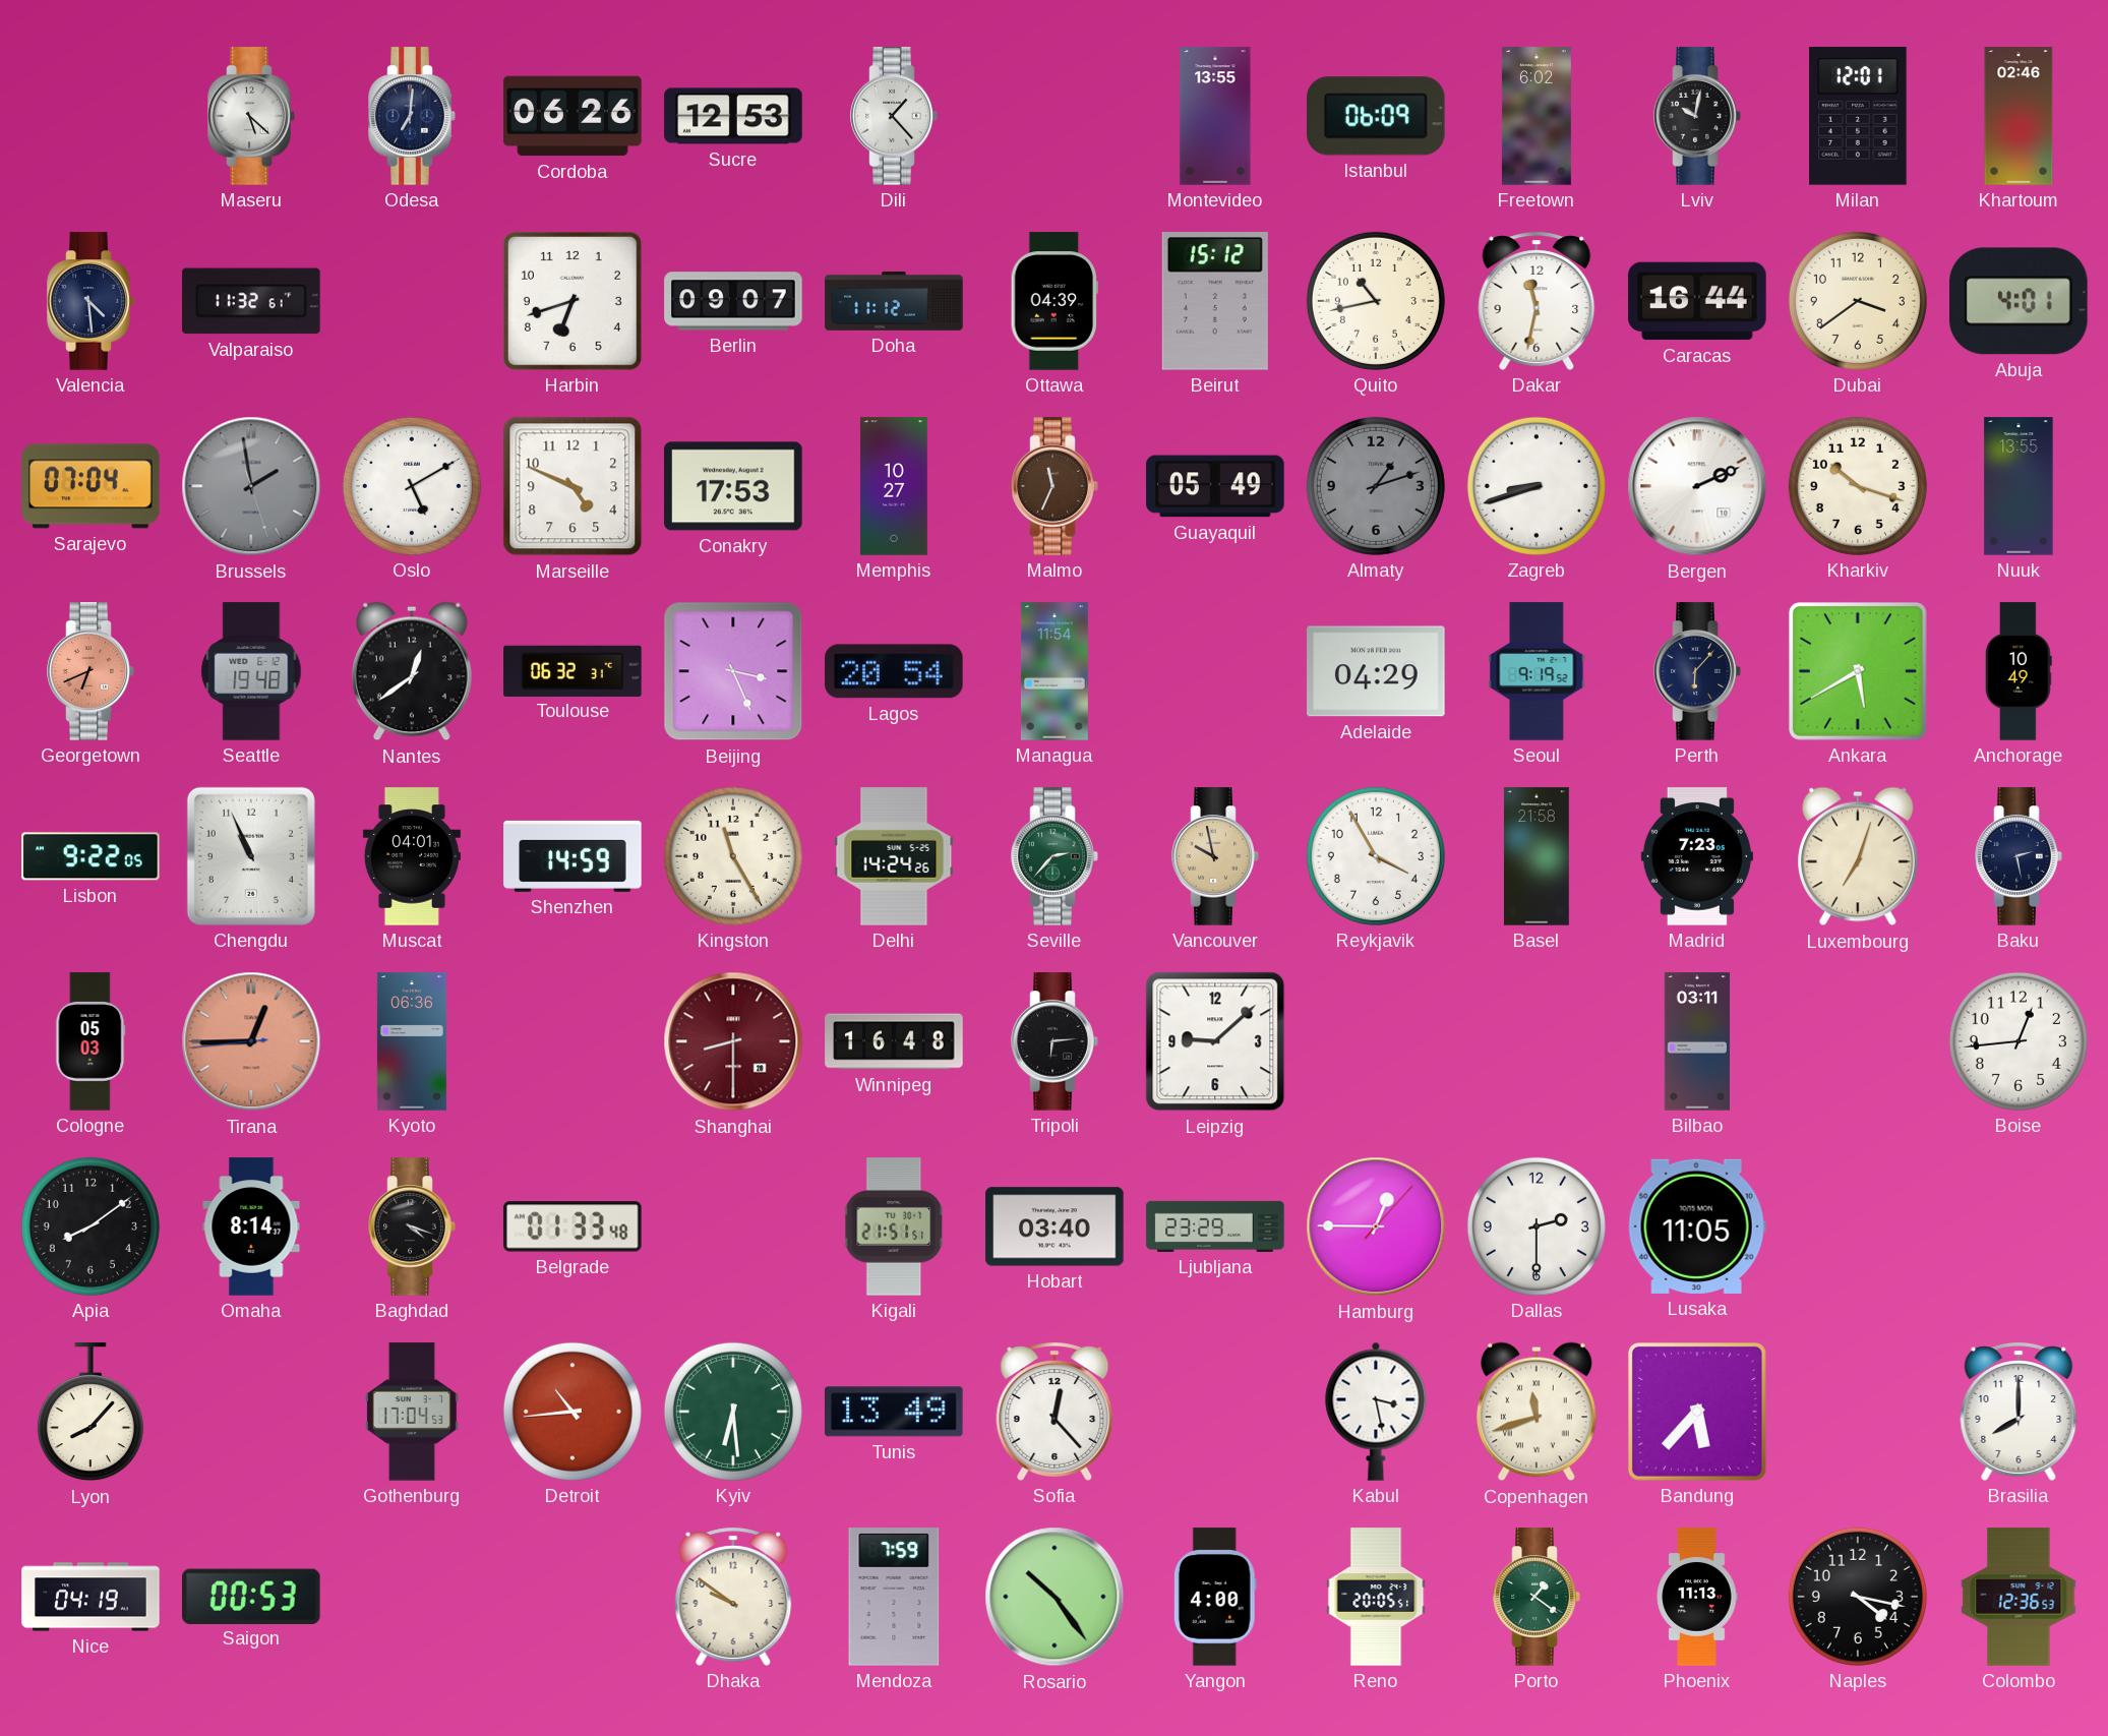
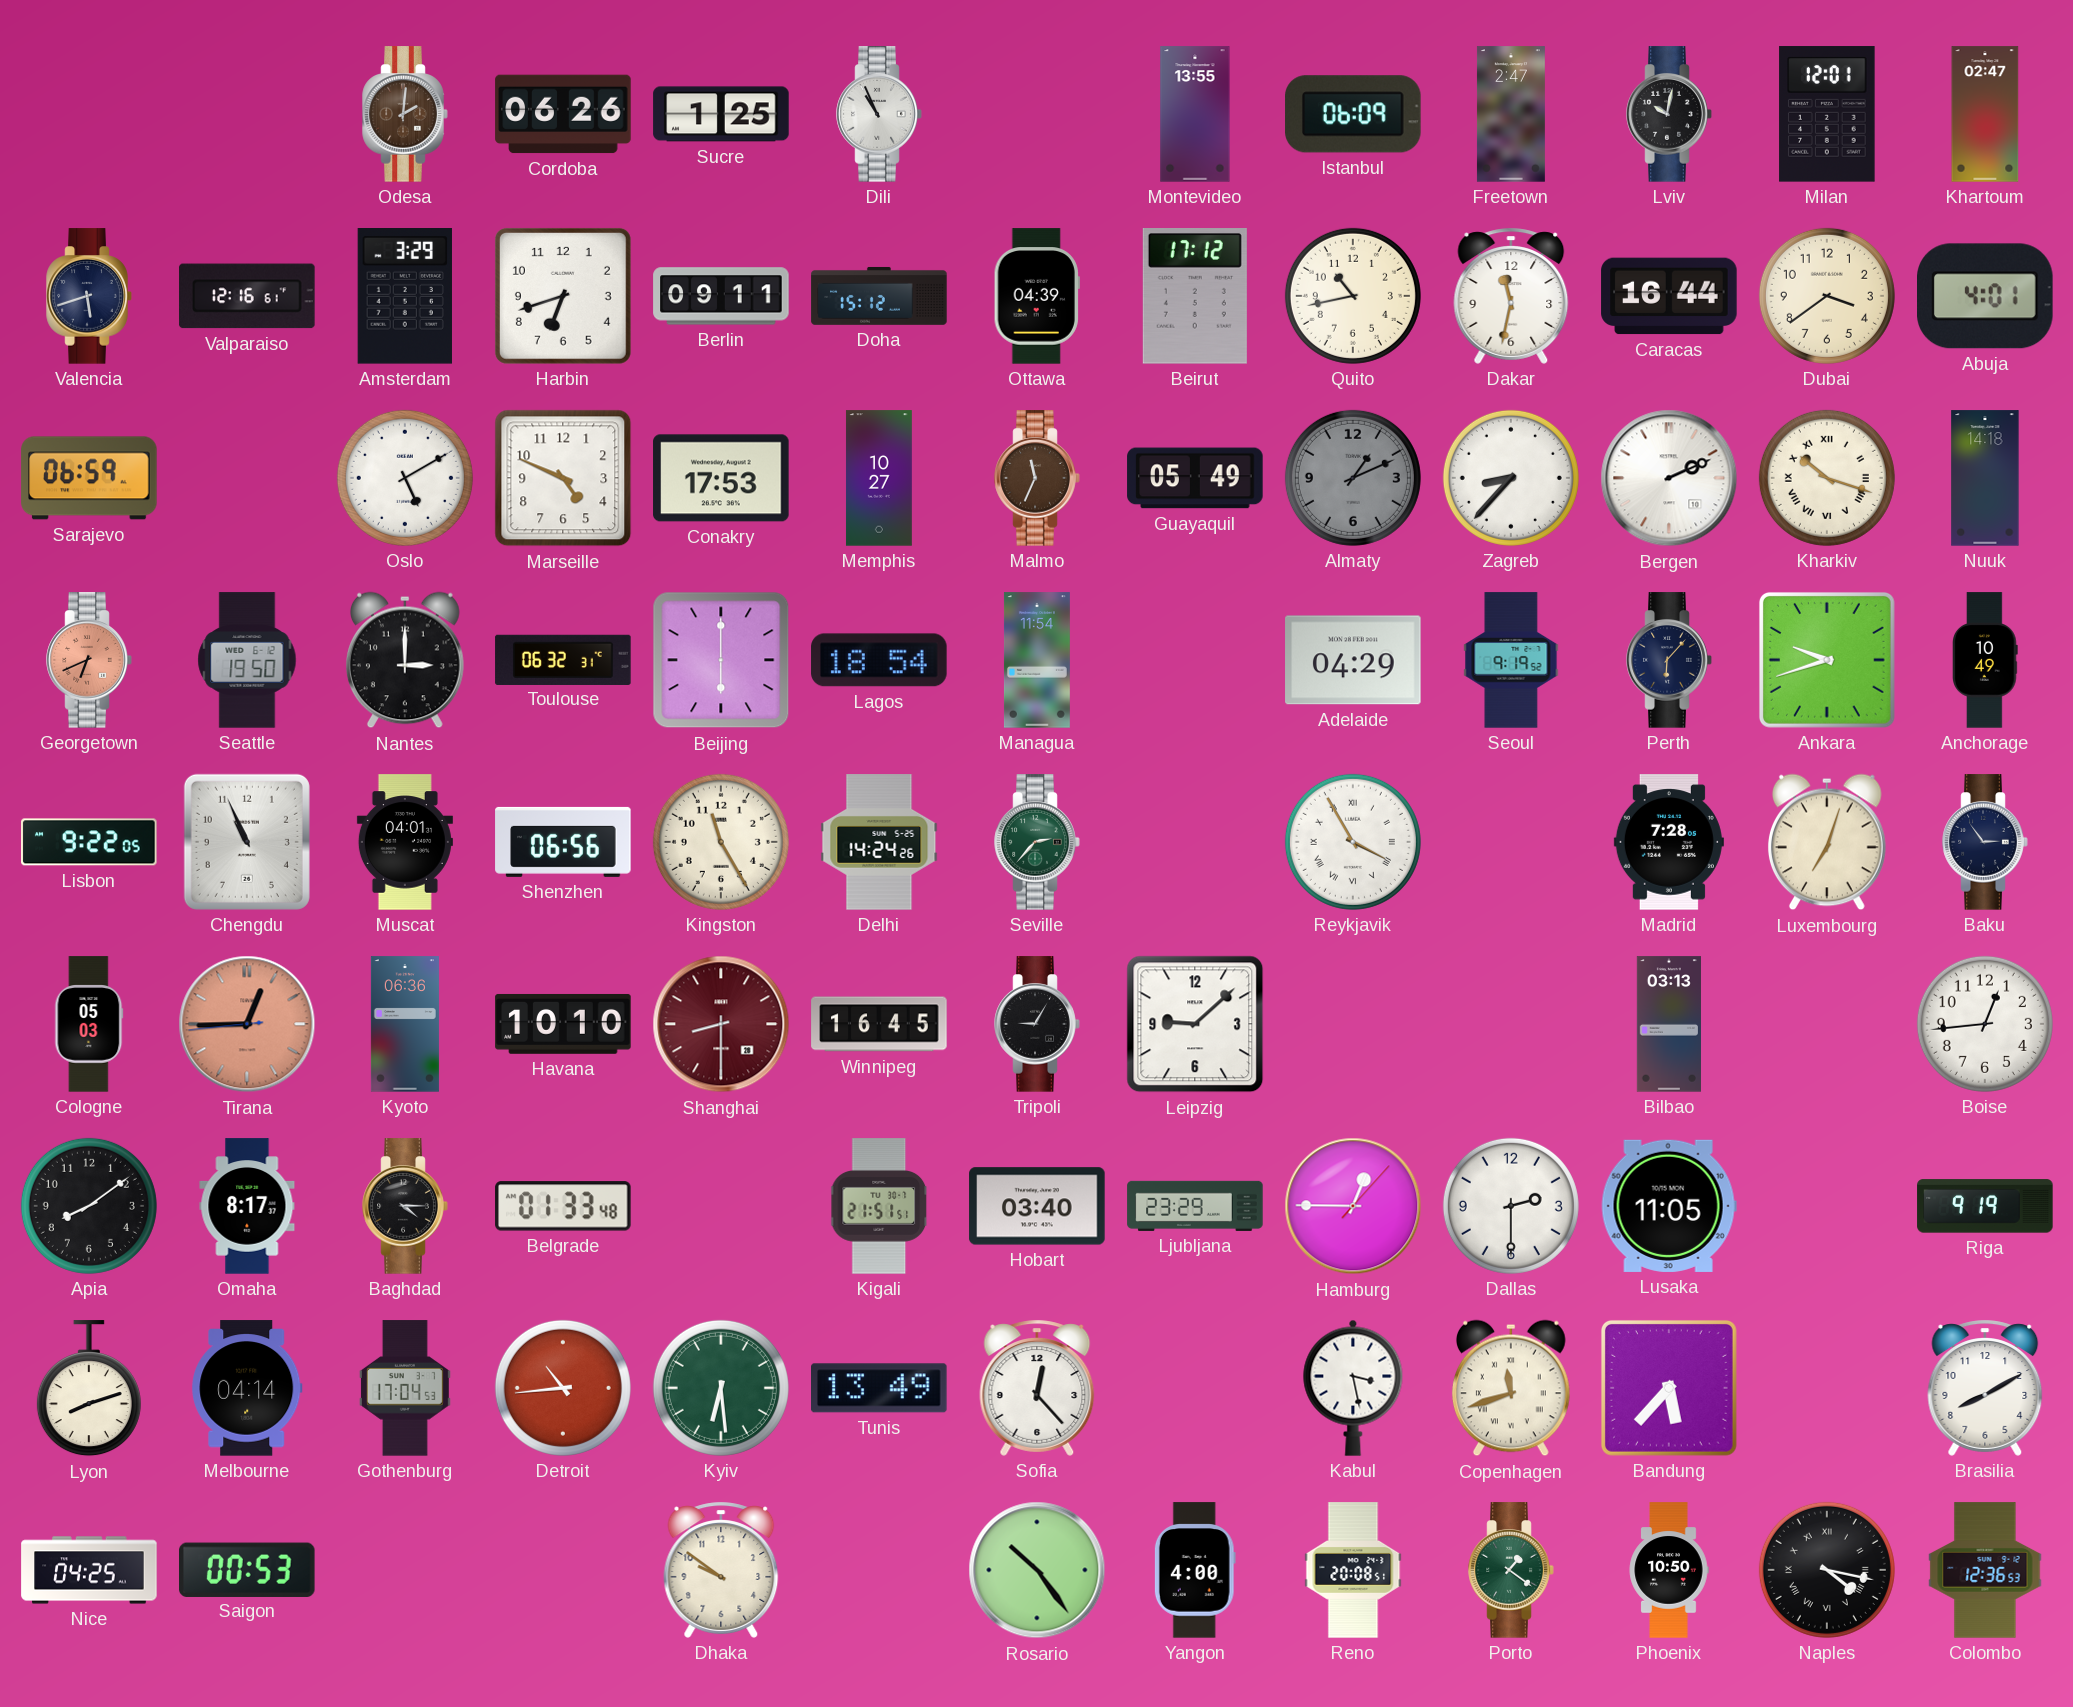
Maseru: 5:22 -> none
Odesa: 7:01 -> 2:01
Odesa dial: navy -> brown
Sucre: 12:53 -> 1:25
Dili: 1:23 -> 10:56
Freetown: 6:02 -> 2:47
Khartoum: 02:46 -> 02:47
Valencia: 4:29 -> 5:42
Valparaiso: 11:32 -> 12:16
Amsterdam: none -> 3:29
Berlin: 09:07 -> 09:11
Doha: 11:12 -> 15:12
Beirut: 15:12 -> 17:12
Sarajevo: 07:04 -> 06:59
Brussels: 1:58 -> none
Almaty: 1:12 -> 1:11
Zagreb: 8:42 -> 8:37
Kharkiv numerals: Arabic -> Roman
Nuuk: 13:55 -> 14:18
Seattle: 19:48 -> 19:50
Nantes: 12:39 -> 3:00
Beijing: 3:26 -> 6:00
Lagos: 20:54 -> 18:54
Ankara: 5:40 -> 9:42
Shenzhen: 14:59 -> 06:56
Vancouver: 9:58 -> none
Reykjavik numerals: Arabic -> Roman
Basel: 21:58 -> none
Madrid: 7:23 -> 7:28
Baku: 2:28 -> 2:54
Havana: none -> 10:10
Winnipeg: 16:48 -> 16:45
Tripoli: 6:14 -> 9:05
Bilbao: 03:11 -> 03:13
Omaha: 8:14 -> 8:17
Baghdad: 4:18 -> 4:15
Riga: none -> 9:19
Lyon: 8:07 -> 8:12
Melbourne: none -> 04:14
Brasilia: 8:00 -> 8:10
Nice: 04:19 -> 04:25
Mendoza: 7:59 -> none
Reno: 20:05 -> 20:08
Phoenix: 11:13 -> 10:50
Naples numerals: Arabic -> Roman
